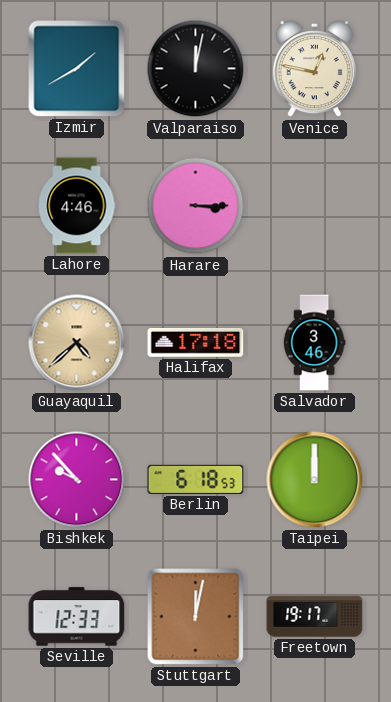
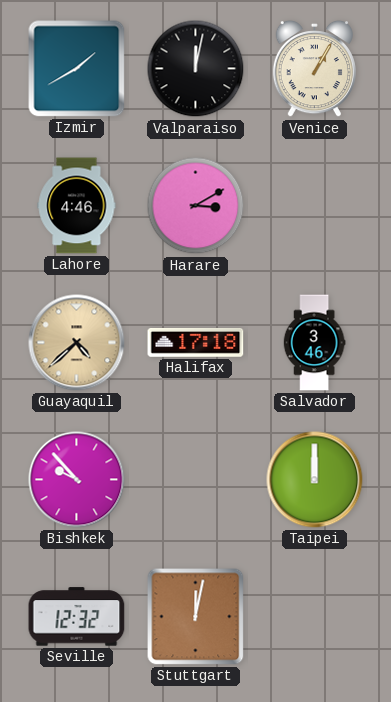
Venice: 12:47 -> 1:05
Harare: 3:15 -> 3:10
Berlin: 6:18 -> none
Seville: 12:33 -> 12:32
Freetown: 19:17 -> none
